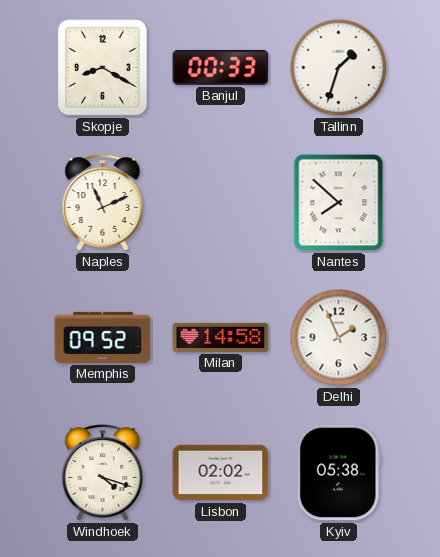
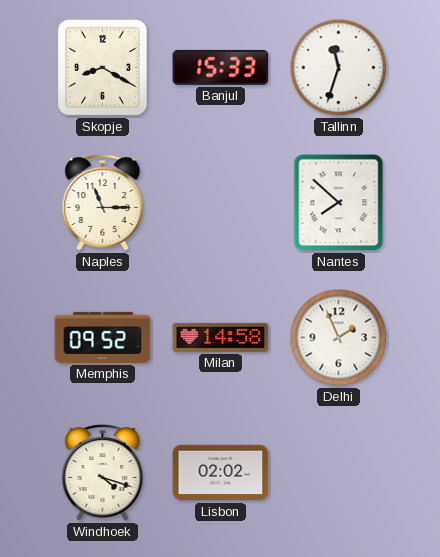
Banjul: 00:33 -> 15:33
Tallinn: 1:33 -> 11:33
Naples: 11:11 -> 11:15
Kyiv: 05:38 -> none
